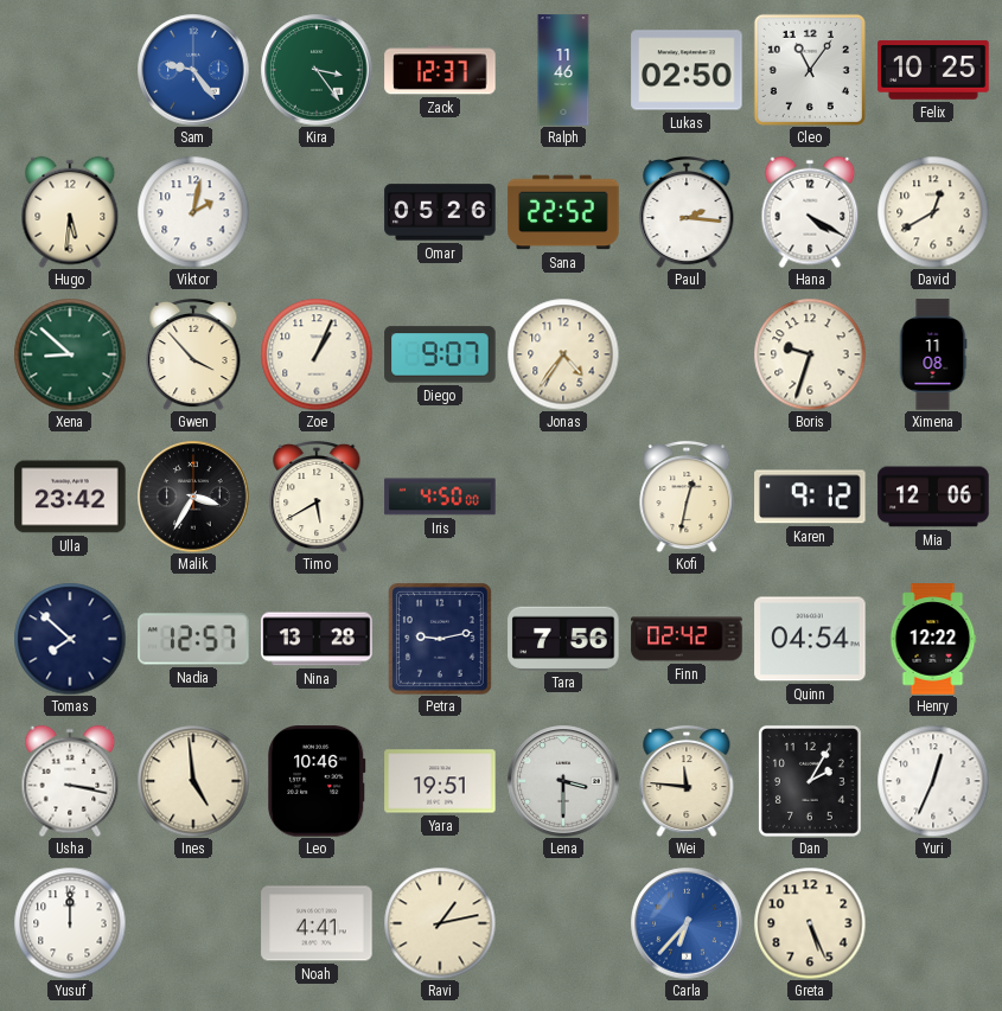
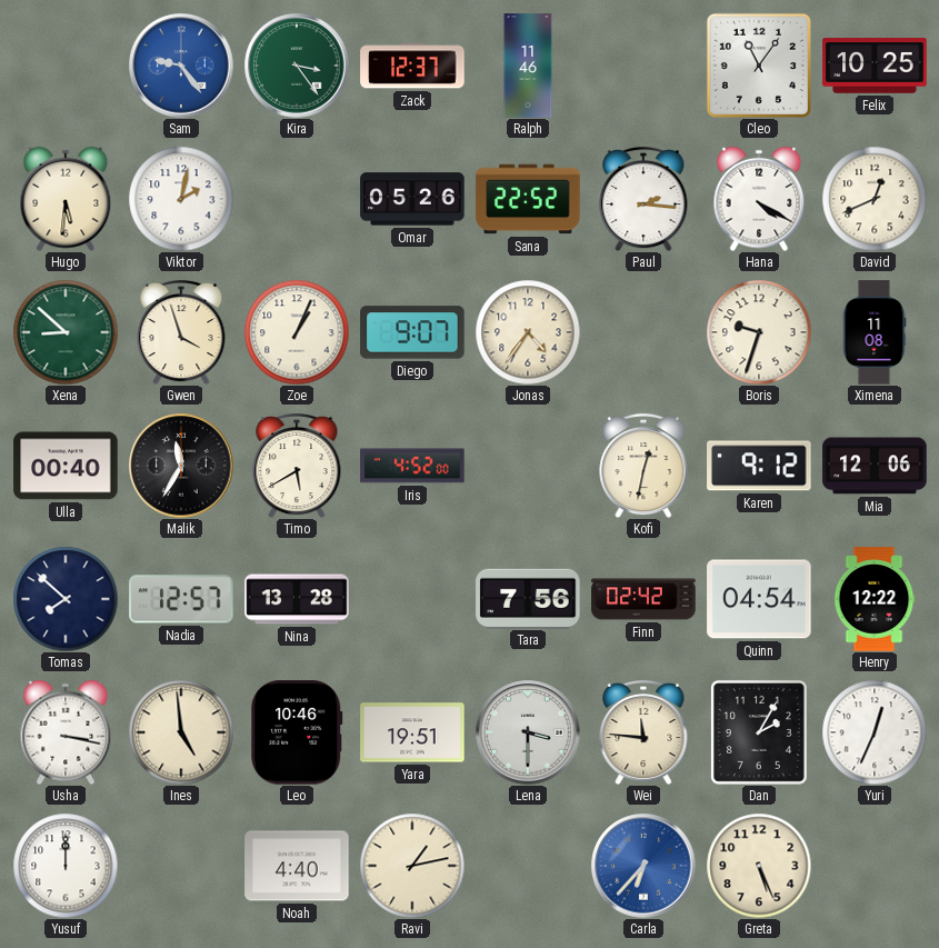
Lukas: 02:50 -> none
David: 12:40 -> 12:41
Gwen: 3:53 -> 3:57
Ulla: 23:42 -> 00:40
Malik: 3:35 -> 11:35
Iris: 4:50 -> 4:52
Petra: 9:13 -> none
Noah: 4:41 -> 4:40
